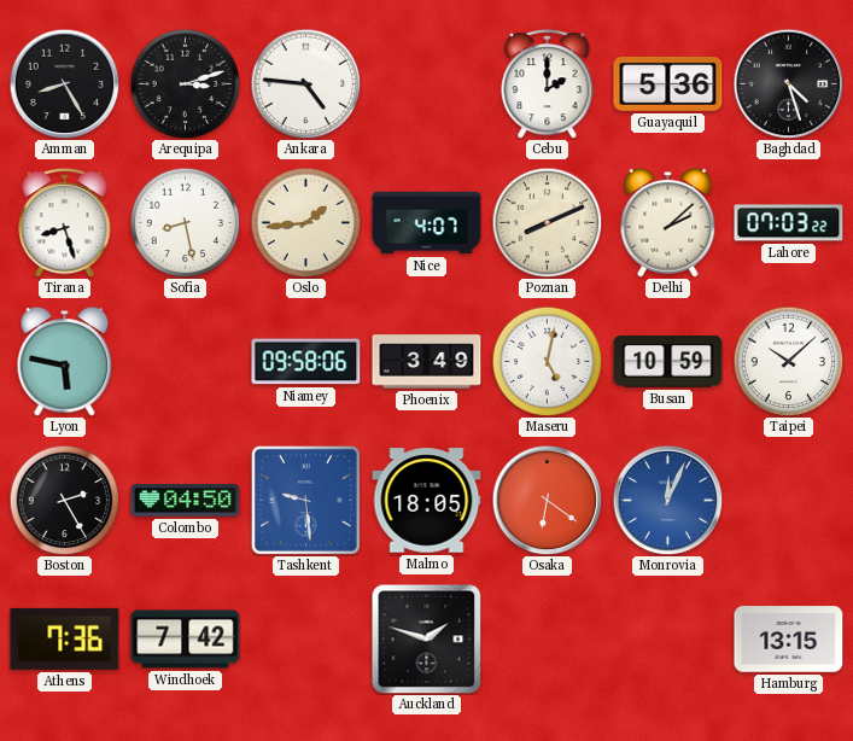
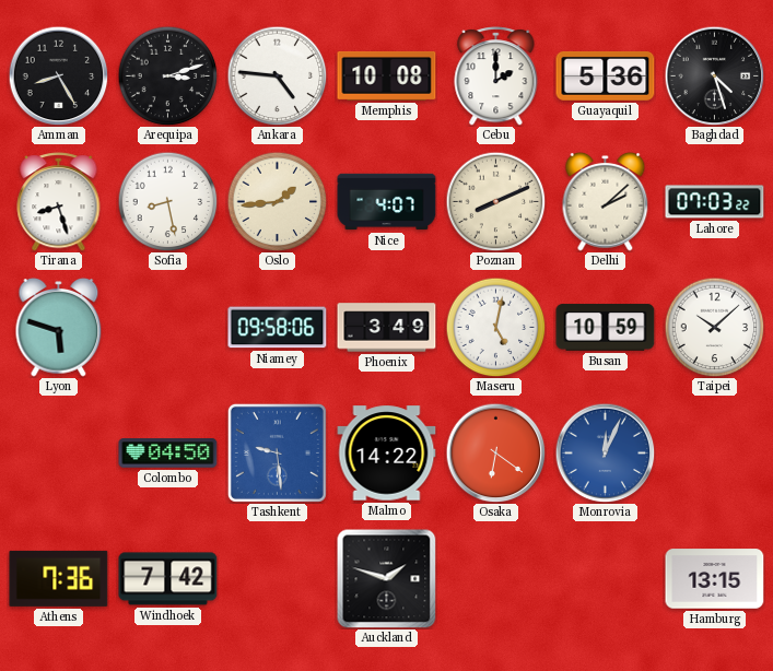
Memphis: none -> 10:08
Lyon: 5:47 -> 5:48
Boston: 2:25 -> none
Malmo: 18:05 -> 14:22
